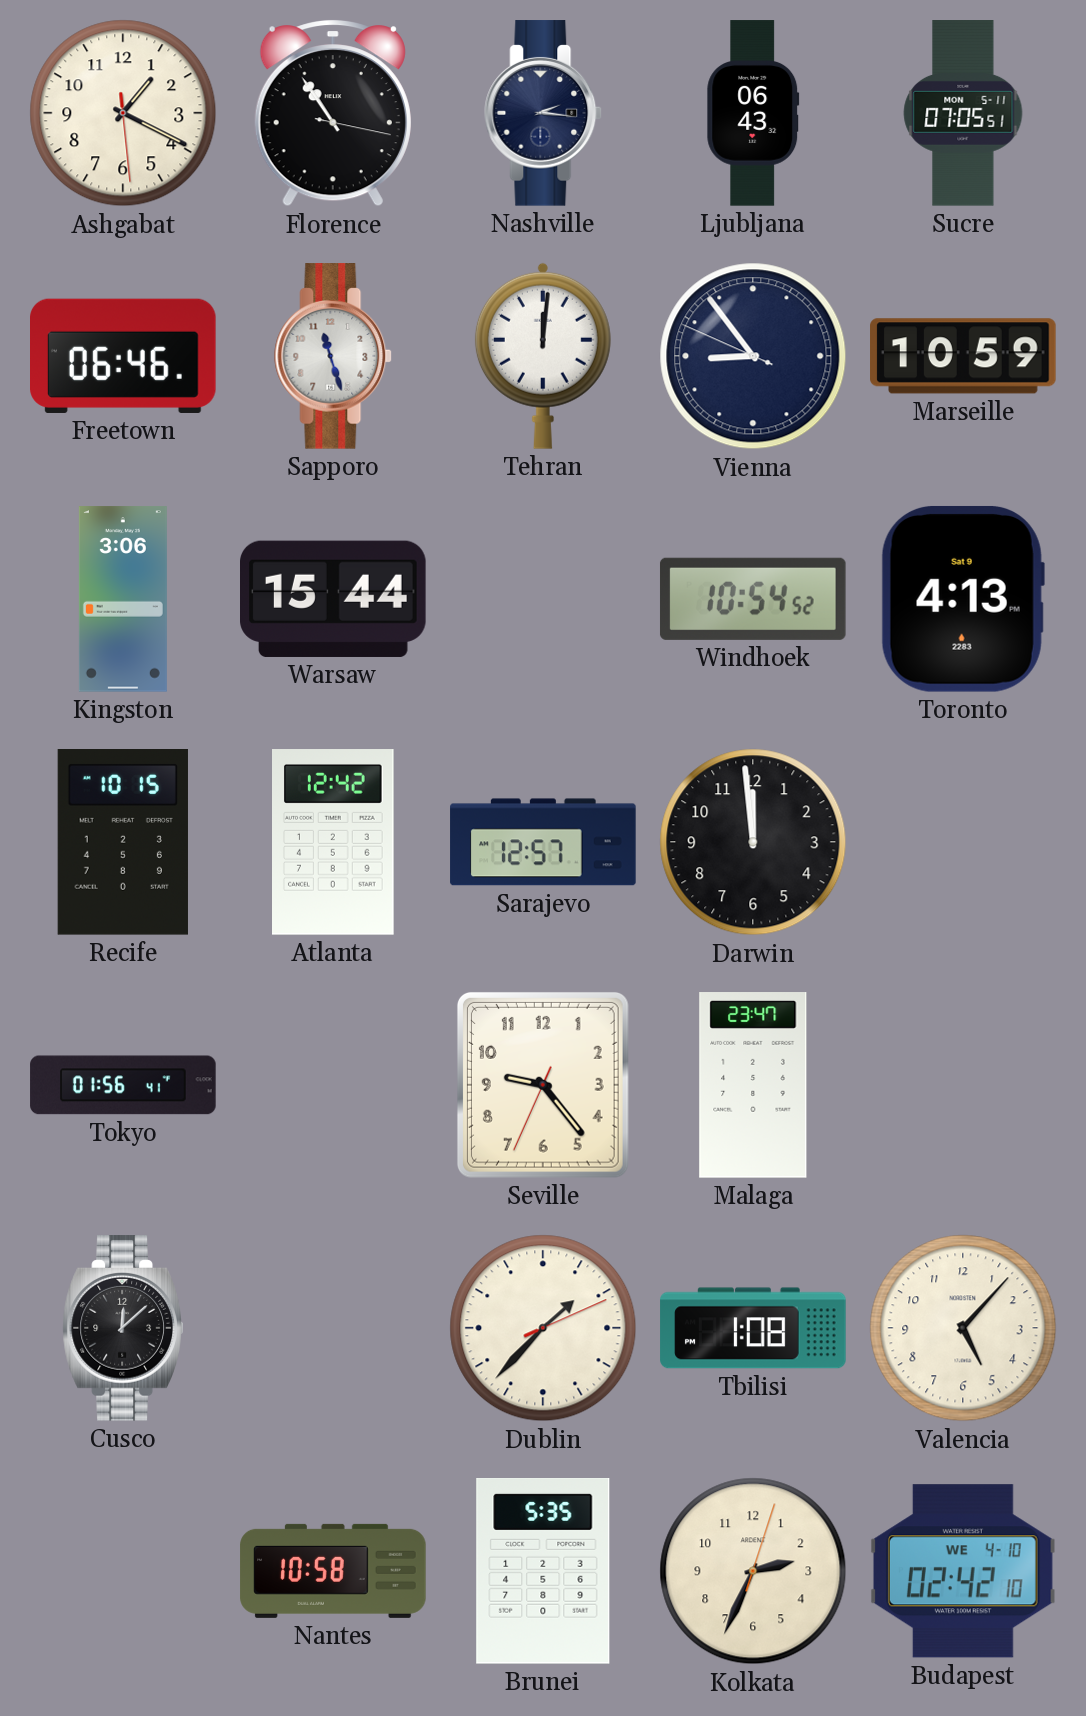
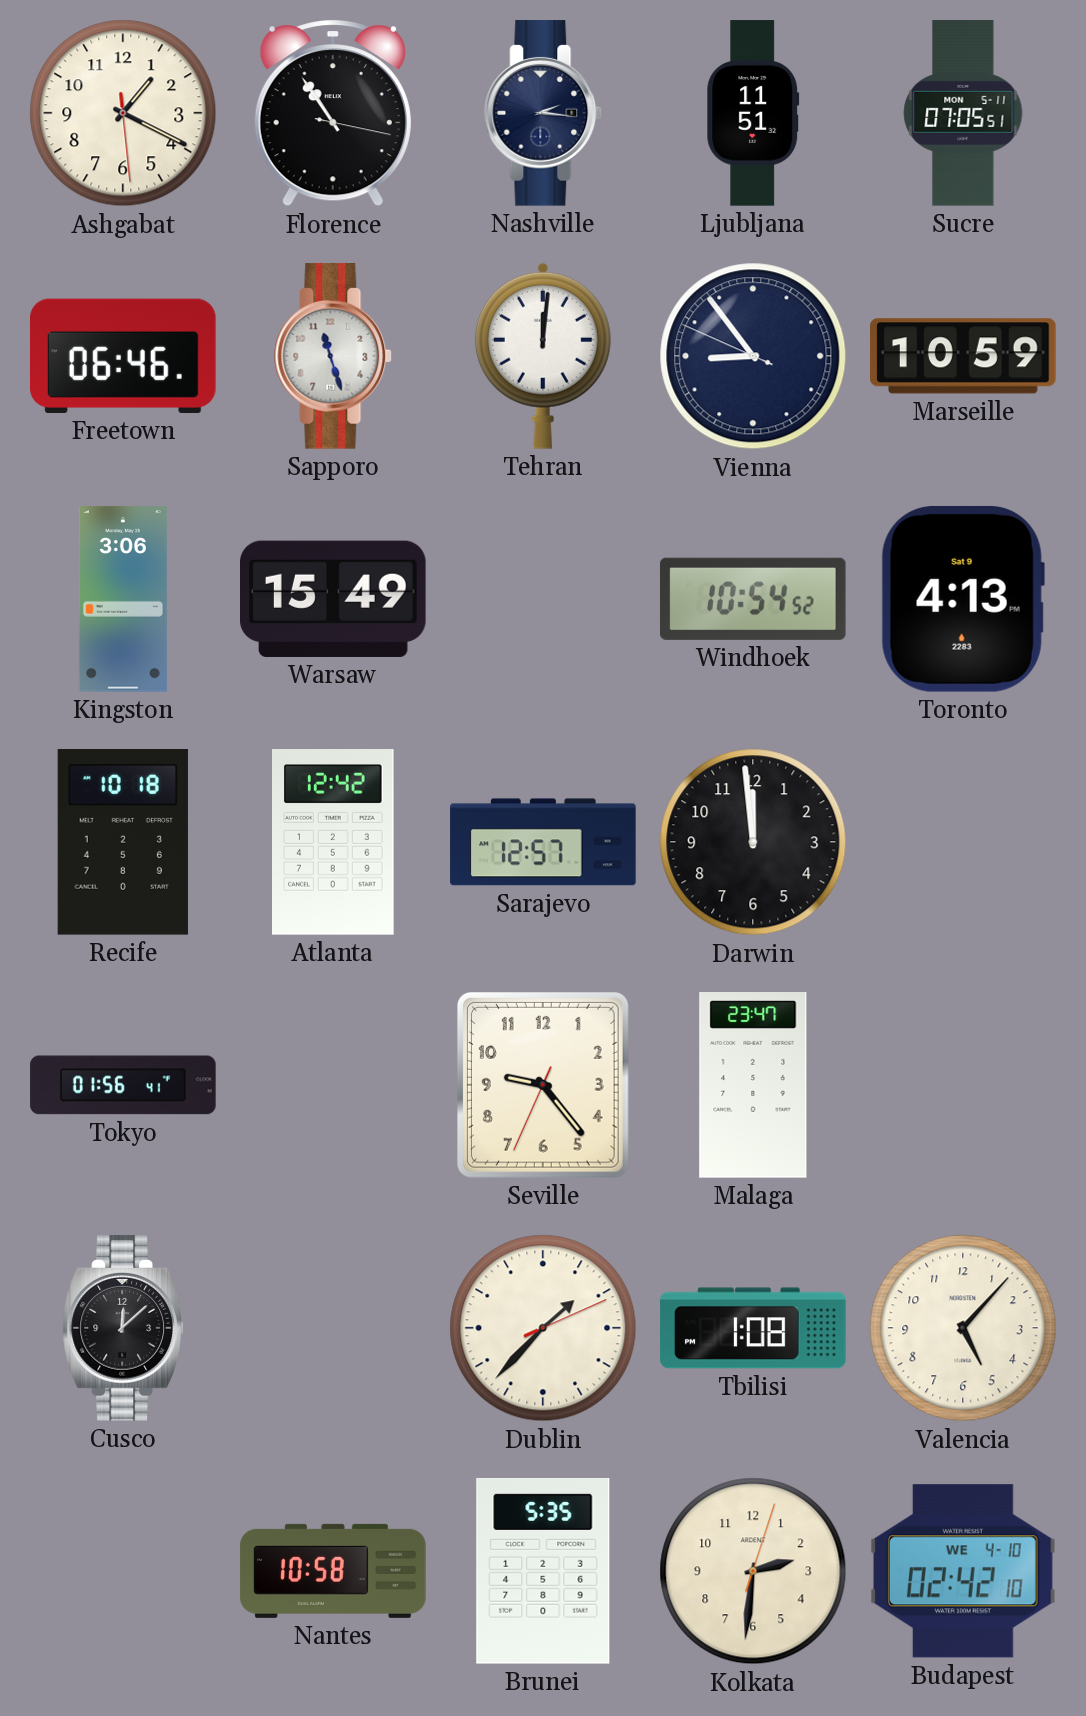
Ljubljana: 06:43 -> 11:51
Warsaw: 15:44 -> 15:49
Recife: 10:15 -> 10:18
Kolkata: 2:34 -> 2:31
